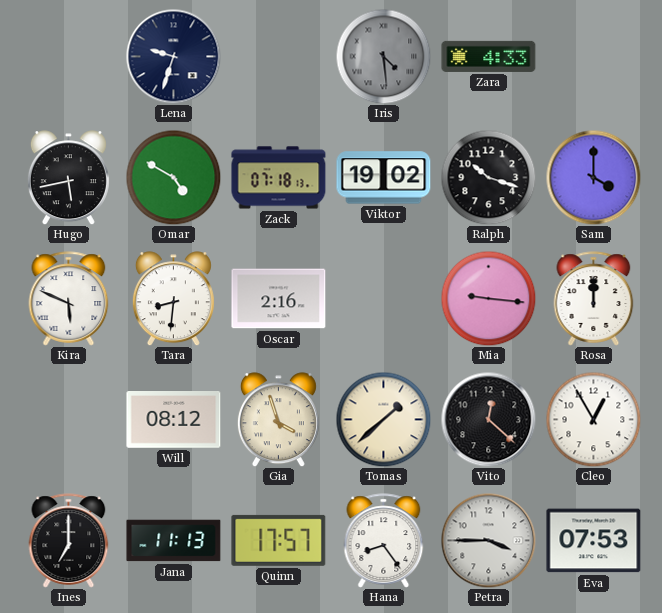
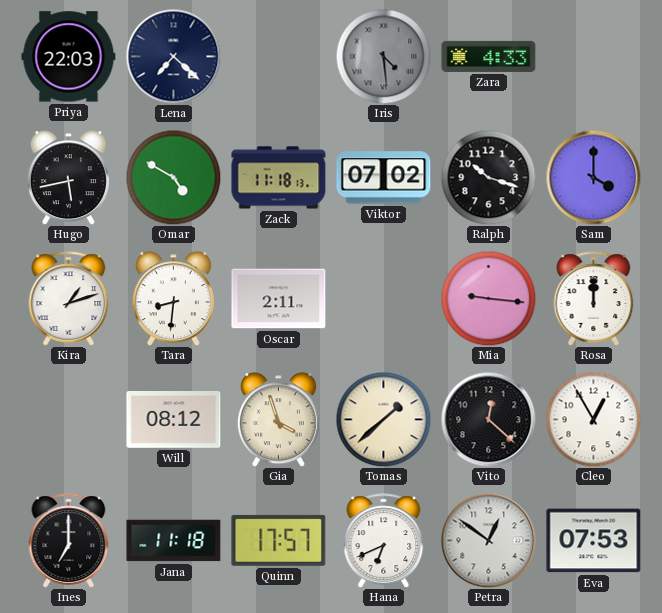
Priya: none -> 22:03
Lena: 9:33 -> 7:22
Zack: 07:18 -> 11:18
Viktor: 19:02 -> 07:02
Kira: 5:49 -> 1:12
Oscar: 2:16 -> 2:11
Jana: 11:13 -> 11:18
Hana: 8:24 -> 6:41
Petra: 3:45 -> 12:51
